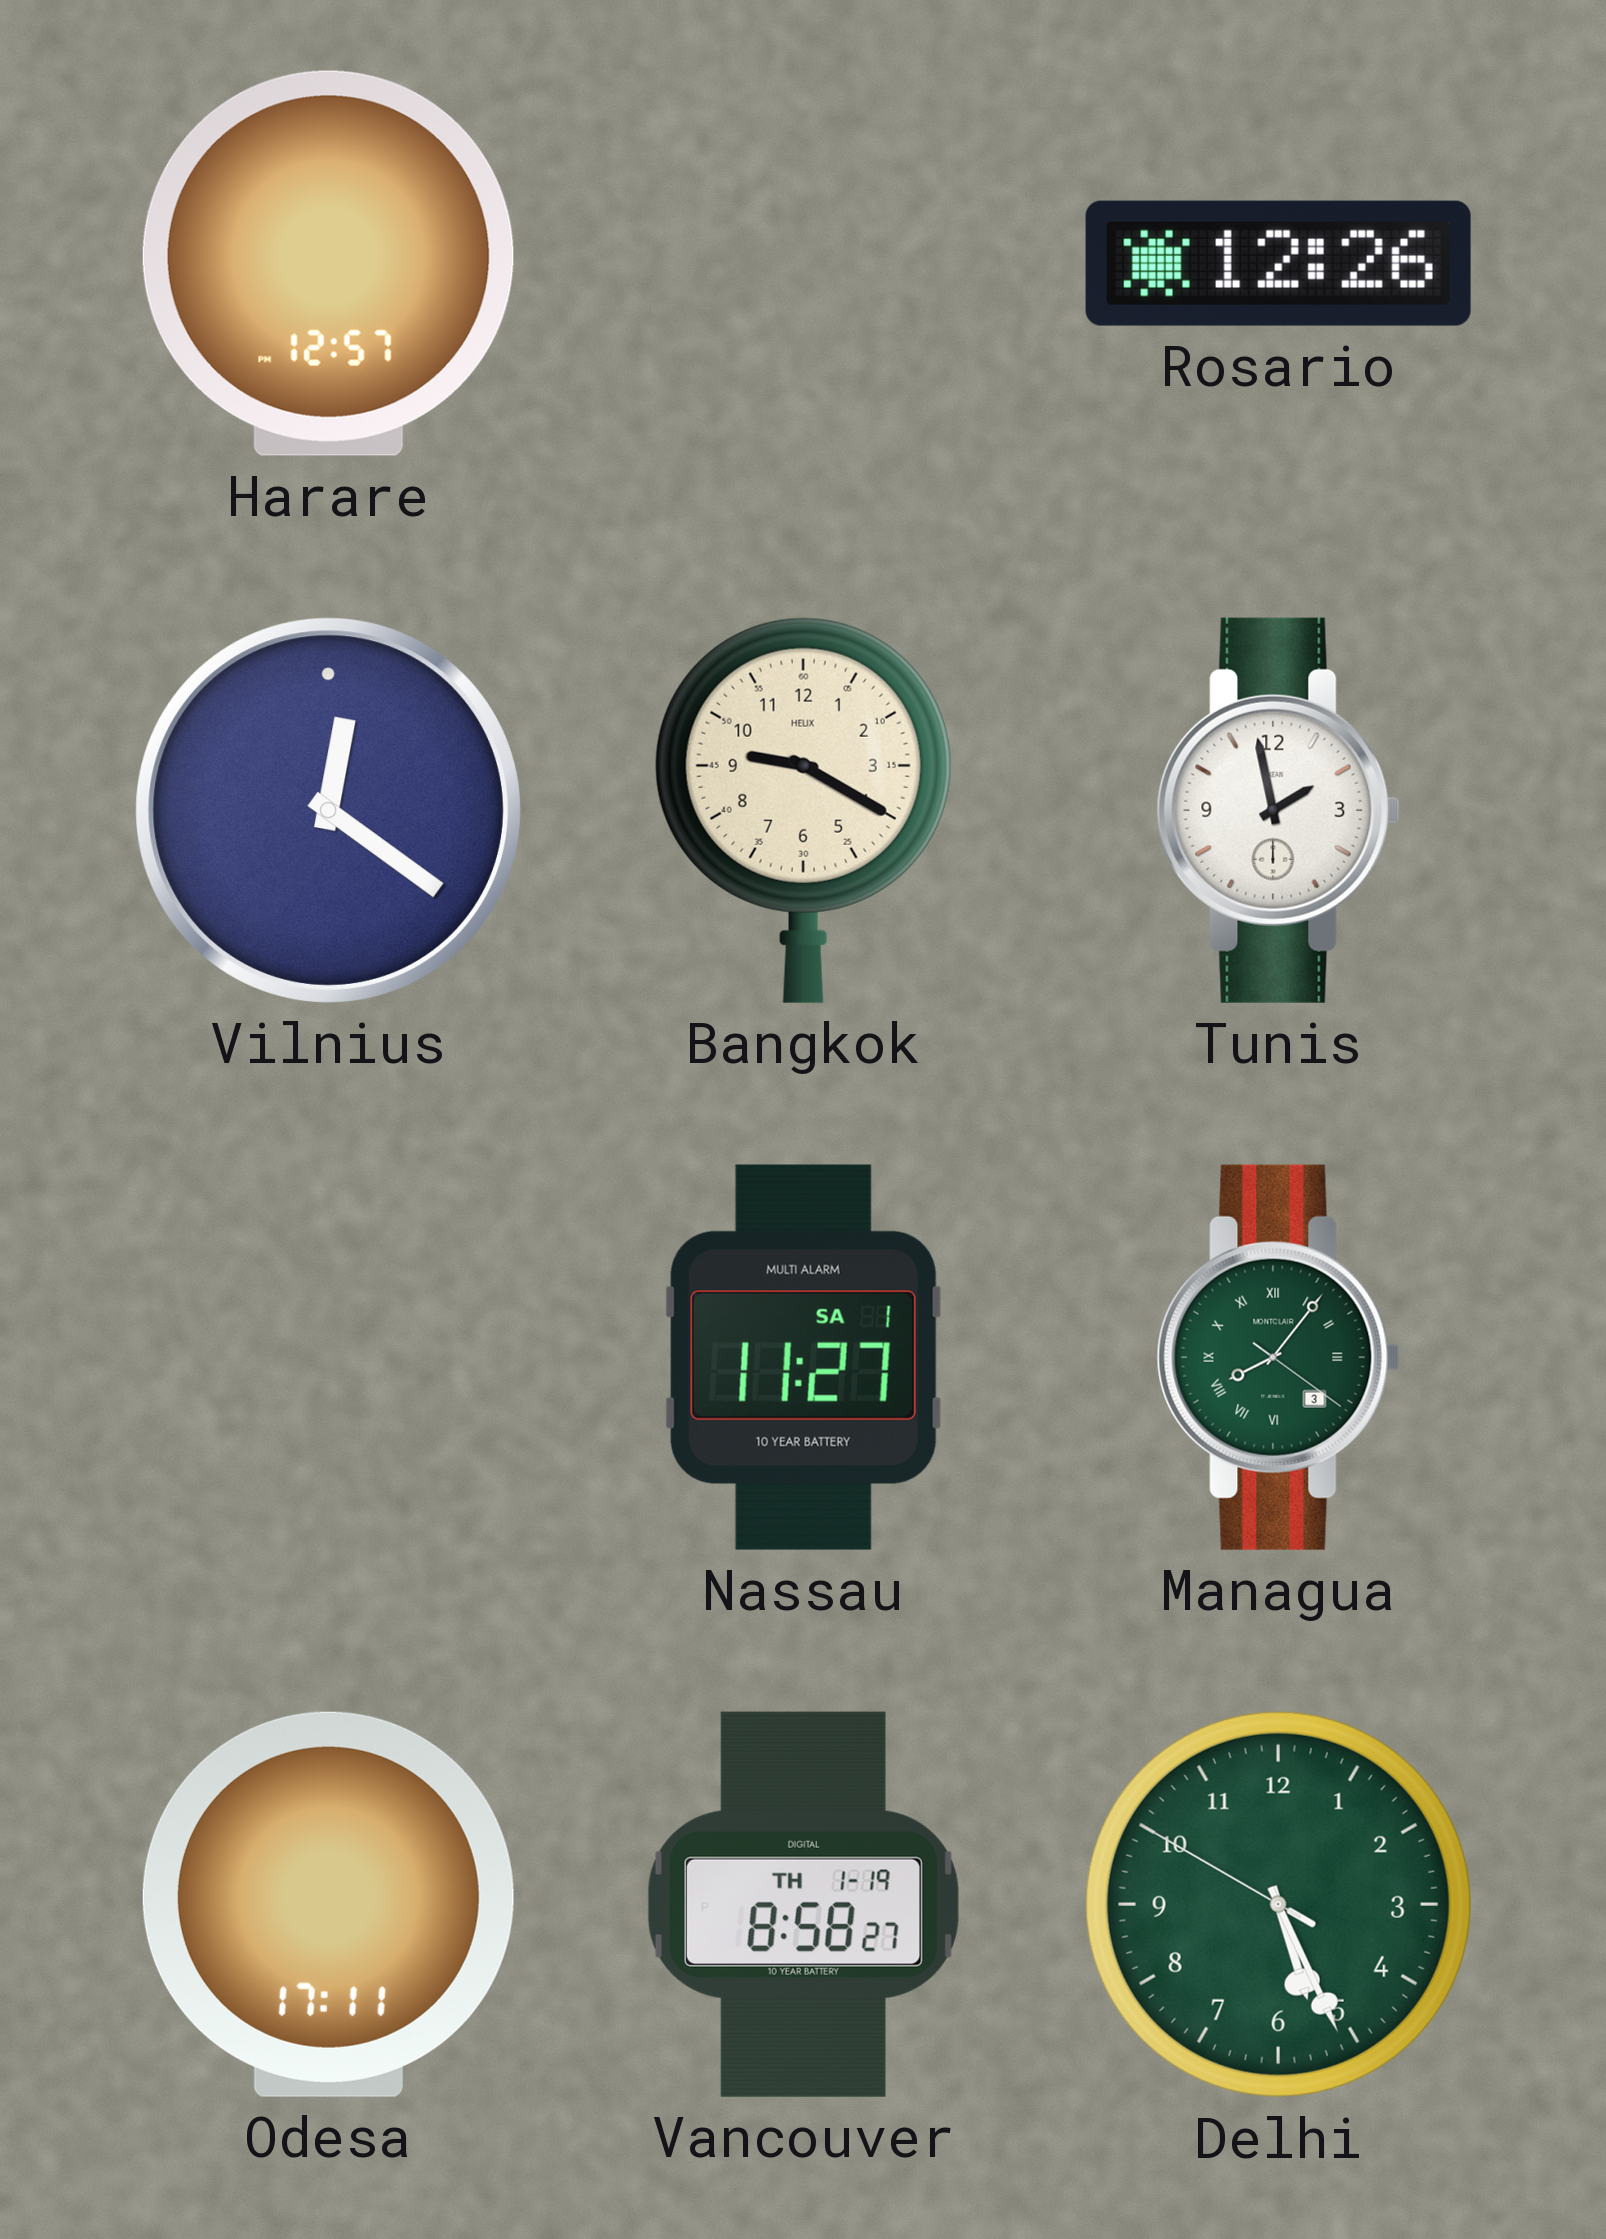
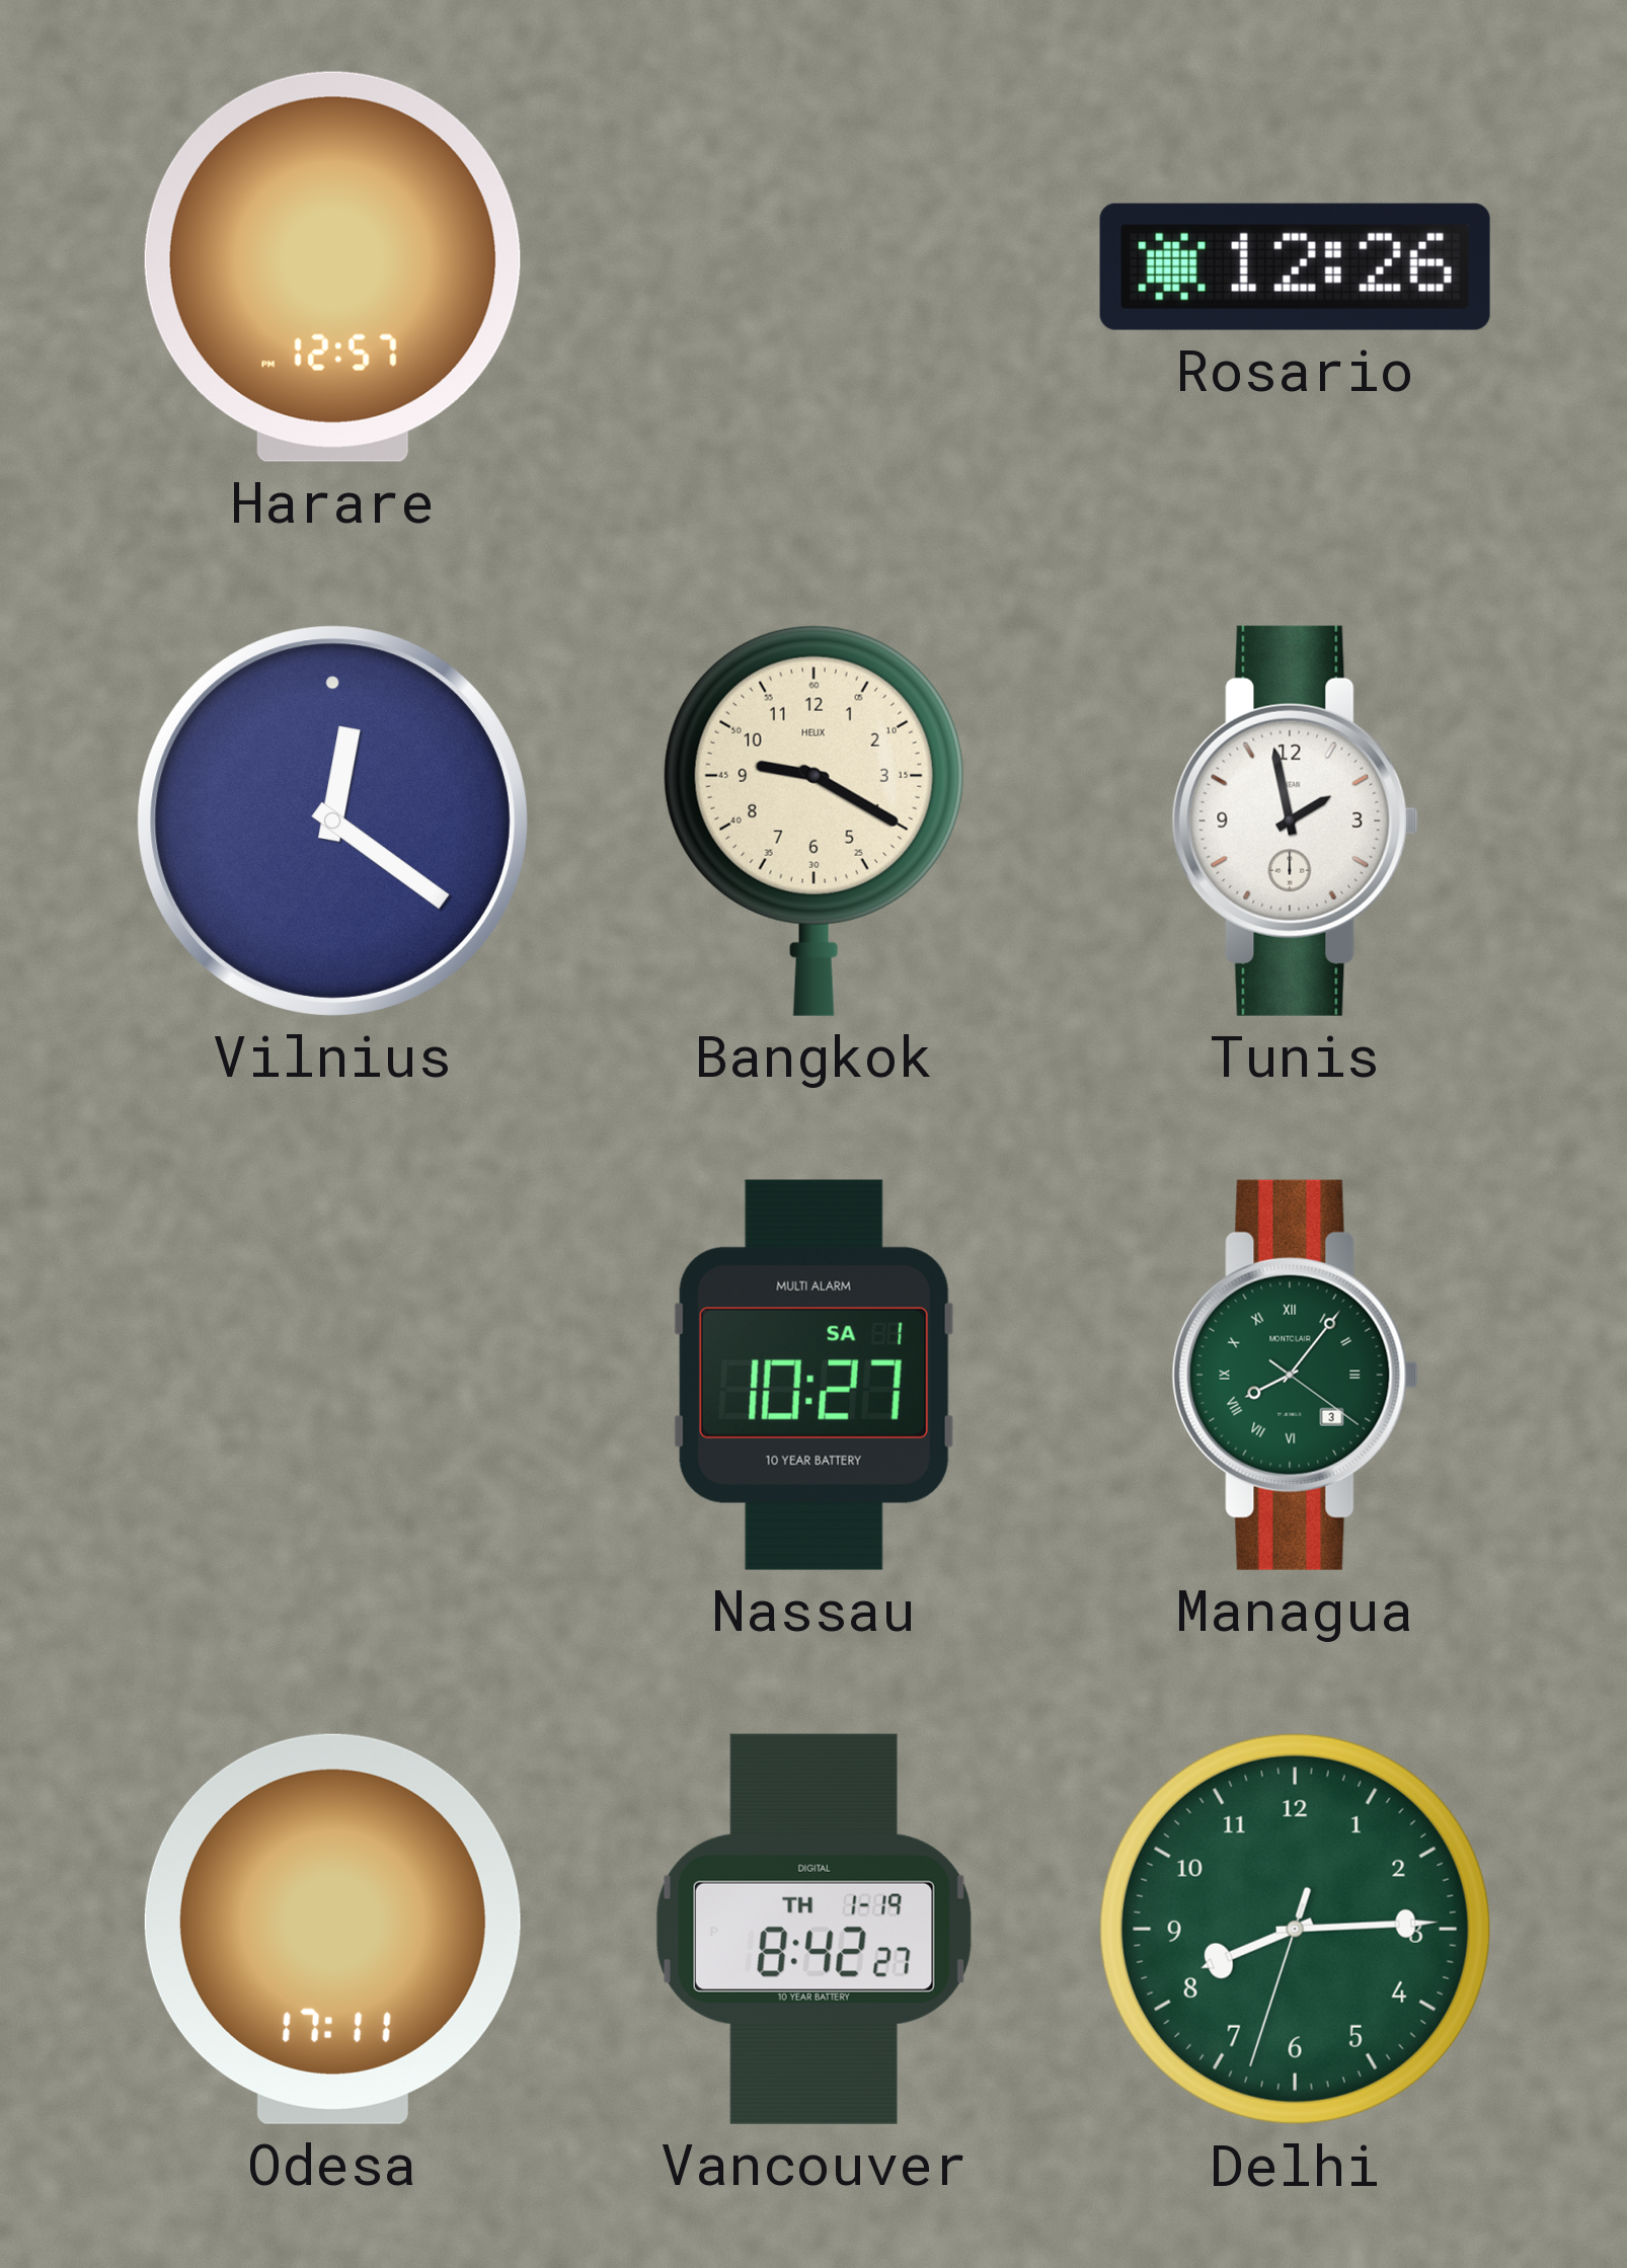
Nassau: 11:27 -> 10:27
Vancouver: 8:58 -> 8:42
Delhi: 5:25 -> 8:14
